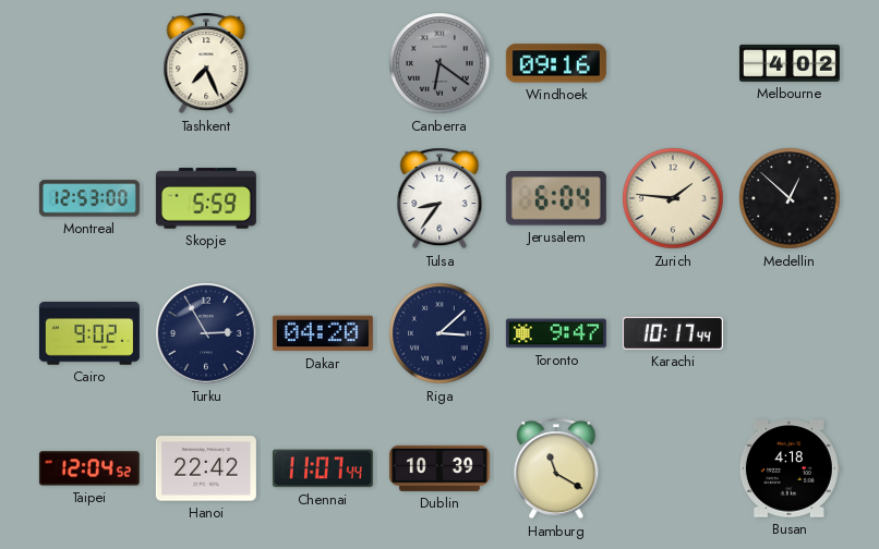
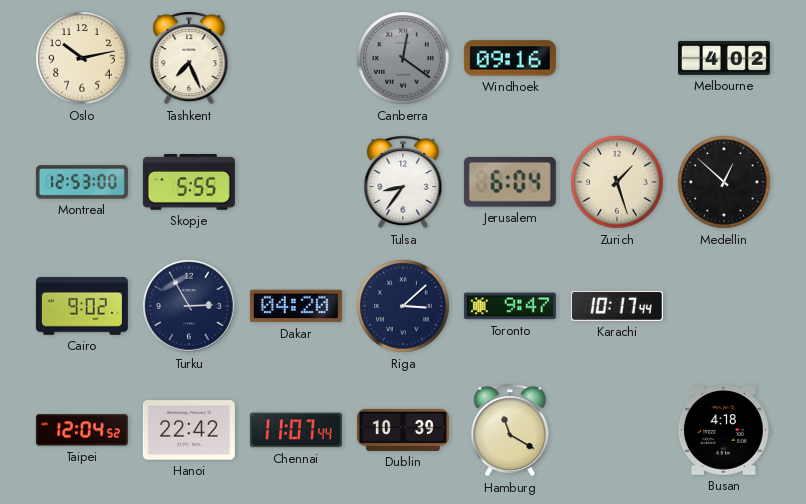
Oslo: none -> 10:13
Canberra: 6:21 -> 12:21
Skopje: 5:59 -> 5:55
Zurich: 1:46 -> 1:27
